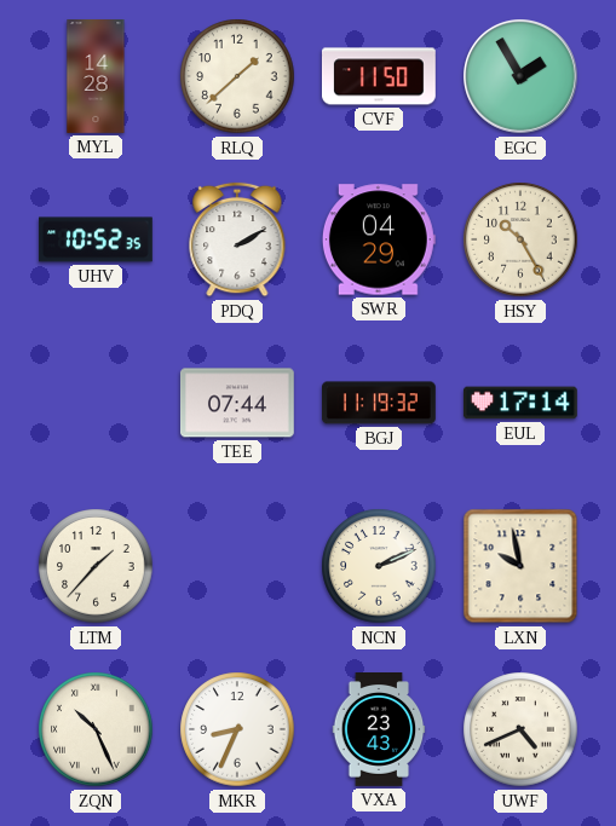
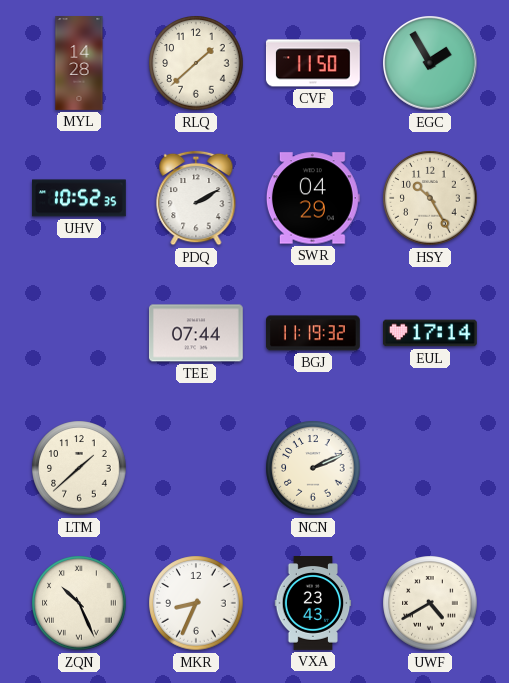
LTM: 1:37 -> 1:38
LXN: 9:58 -> none
UWF: 4:41 -> 4:40
